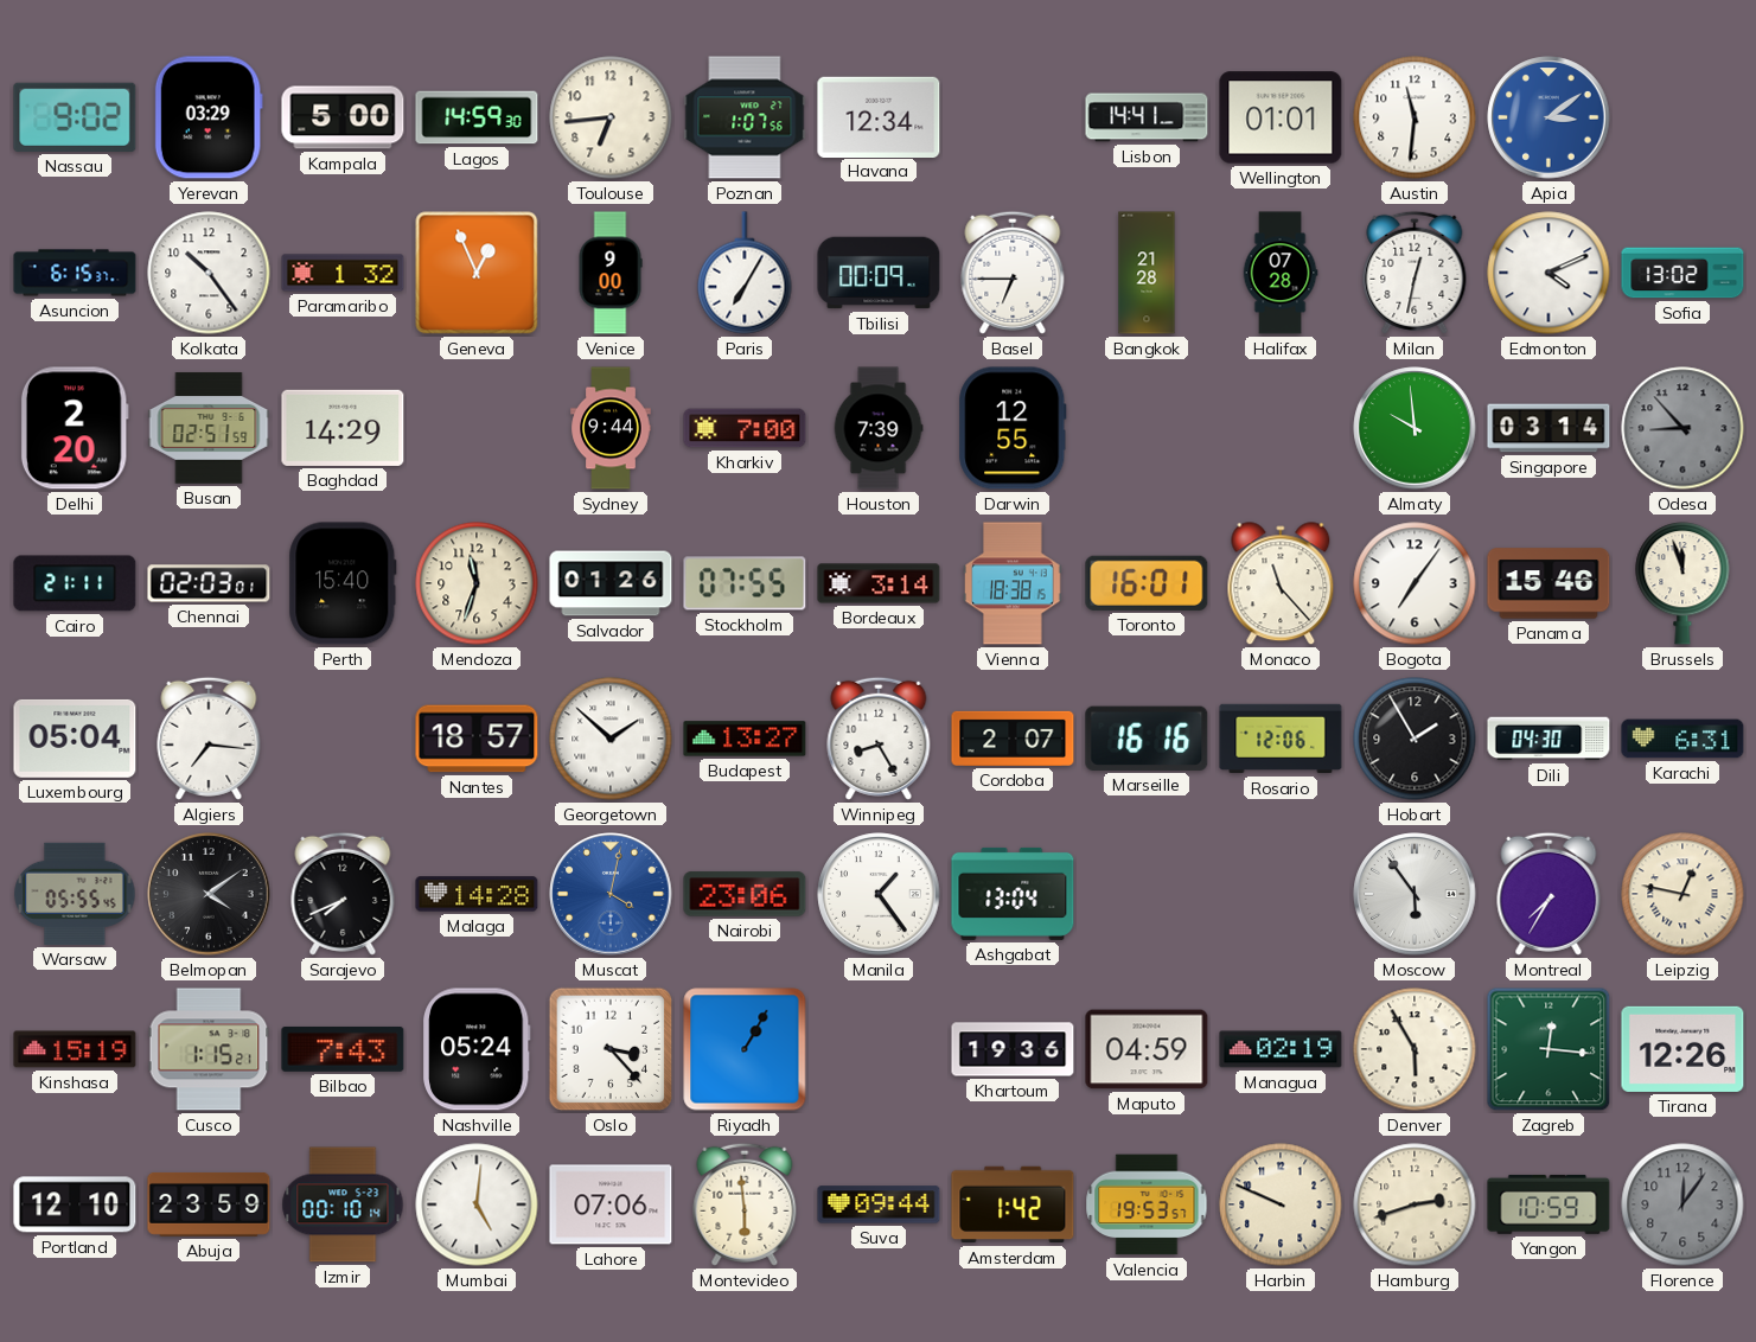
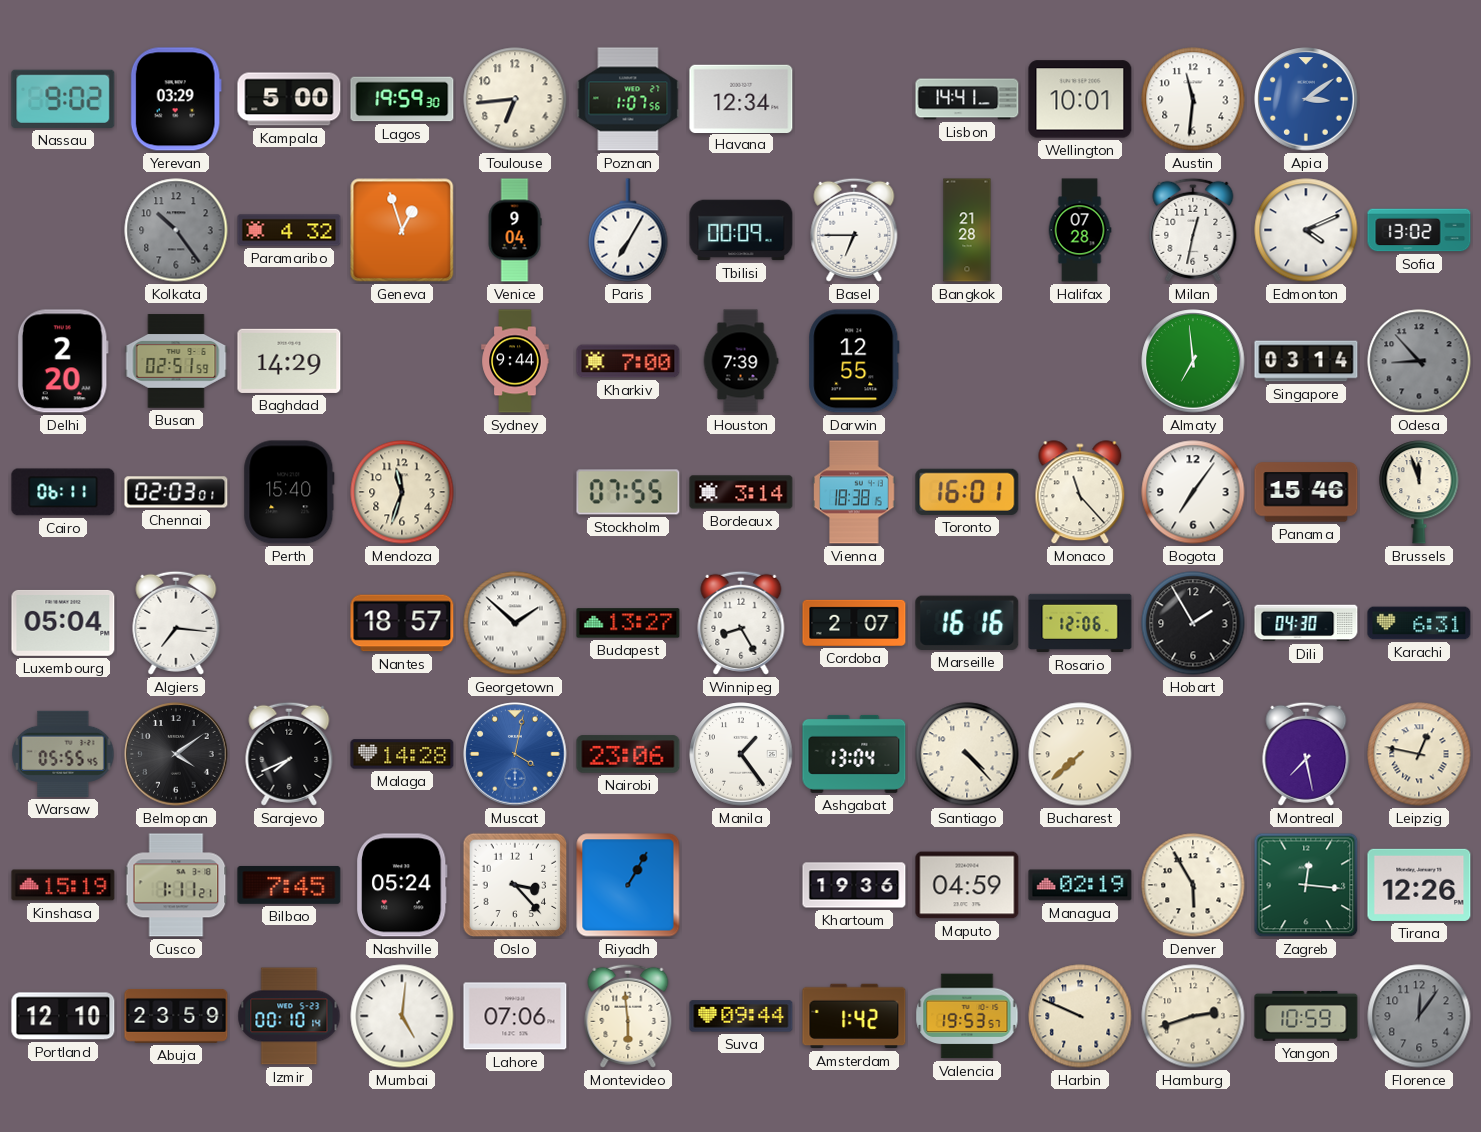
Lagos: 14:59 -> 19:59
Wellington: 01:01 -> 10:01
Asuncion: 6:15 -> none
Kolkata dial: white -> grey
Paramaribo: 1:32 -> 4:32
Geneva: 12:56 -> 12:57
Venice: 9:00 -> 9:04
Almaty: 9:59 -> 6:59
Cairo: 21:11 -> 06:11
Salvador: 01:26 -> none
Santiago: none -> 4:23
Bucharest: none -> 7:38
Moscow: 5:54 -> none
Montreal: 7:35 -> 7:28
Cusco: 1:15 -> 1:11
Bilbao: 7:43 -> 7:45
